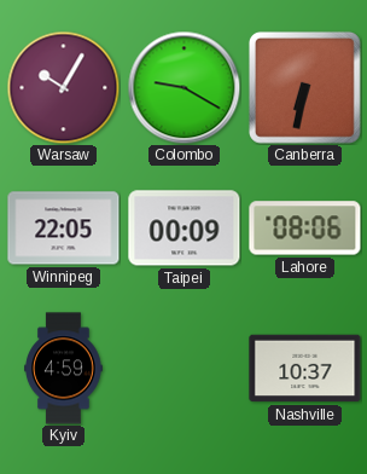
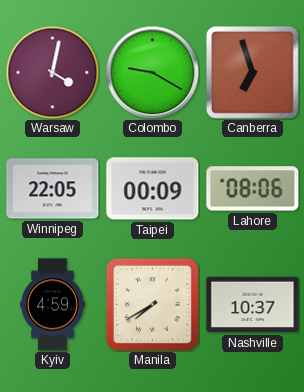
Warsaw: 10:05 -> 4:02
Canberra: 6:32 -> 6:57
Manila: none -> 7:40
